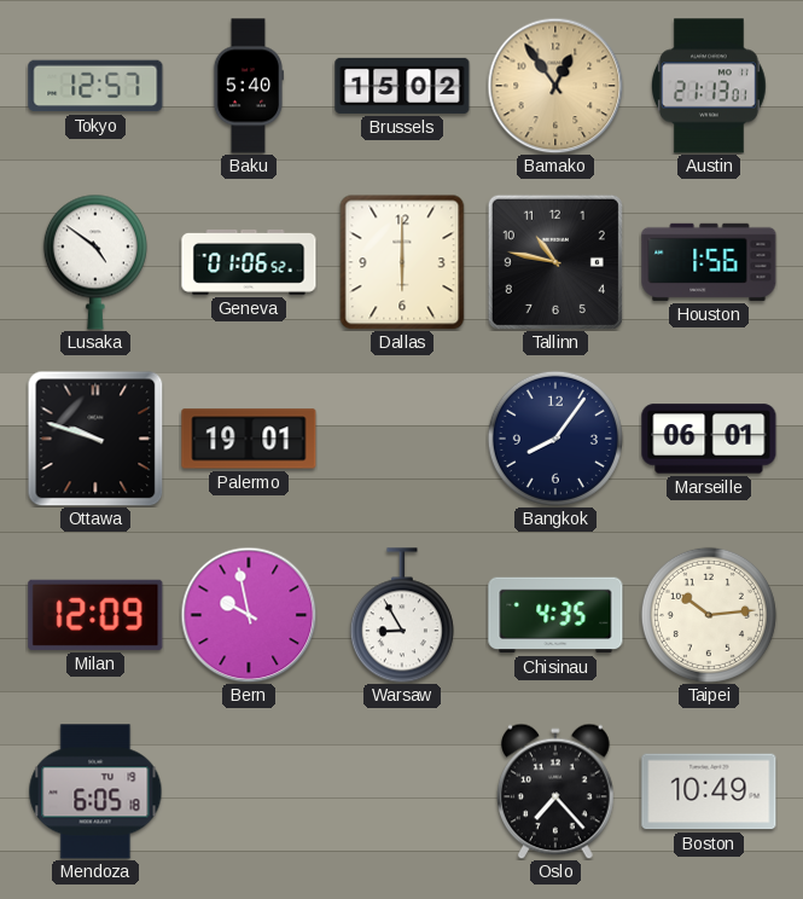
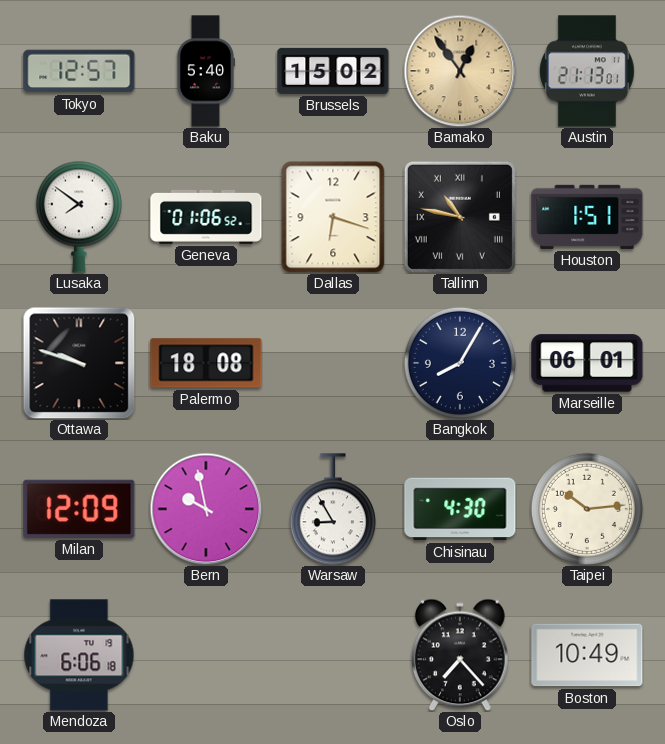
Lusaka: 4:51 -> 7:51
Dallas: 6:00 -> 6:18
Tallinn numerals: Arabic -> Roman
Houston: 1:56 -> 1:51
Palermo: 19:01 -> 18:08
Bangkok: 8:06 -> 8:05
Chisinau: 4:35 -> 4:30
Mendoza: 6:05 -> 6:06
